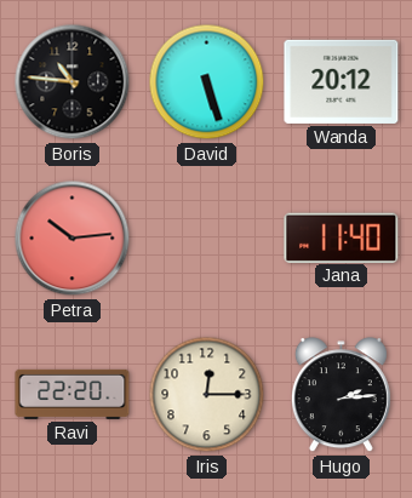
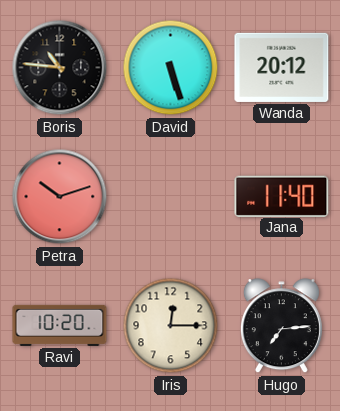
Petra: 10:14 -> 10:12
Ravi: 22:20 -> 10:20
Hugo: 2:14 -> 7:14
